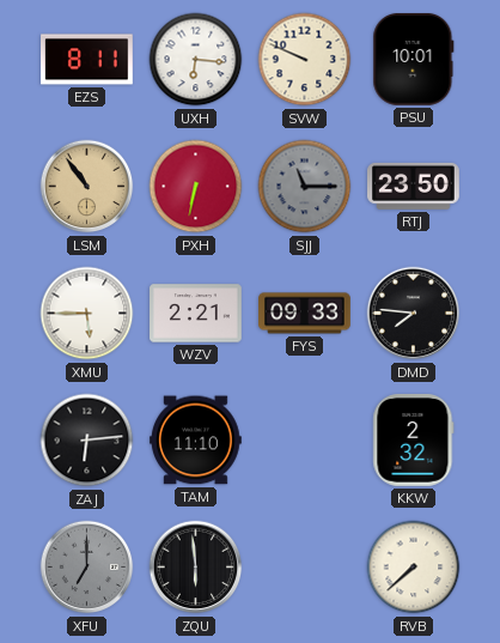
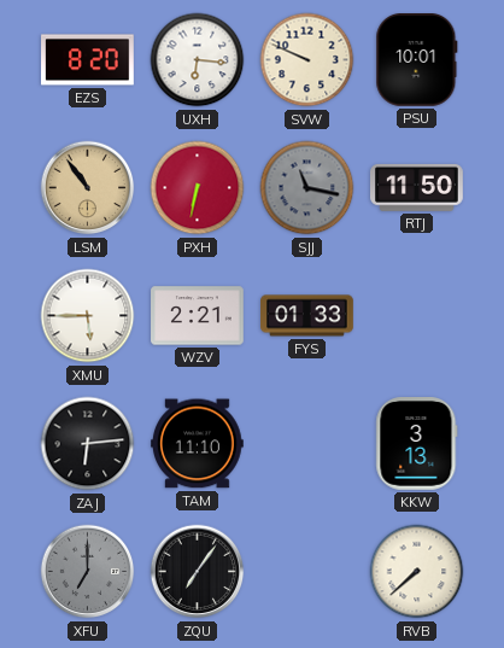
EZS: 8:11 -> 8:20
SJJ: 11:15 -> 11:17
RTJ: 23:50 -> 11:50
FYS: 09:33 -> 01:33
DMD: 7:46 -> none
KKW: 2:32 -> 3:13
ZQU: 5:59 -> 7:06
